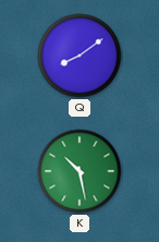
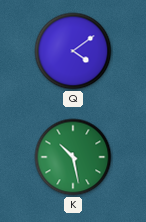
Q: 8:09 -> 4:09
